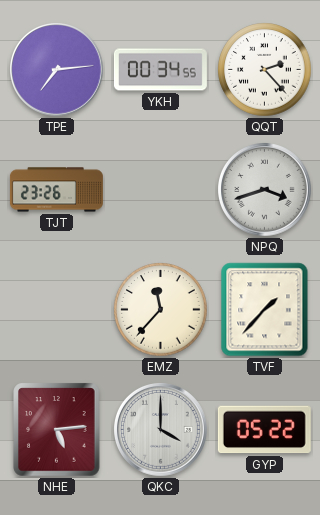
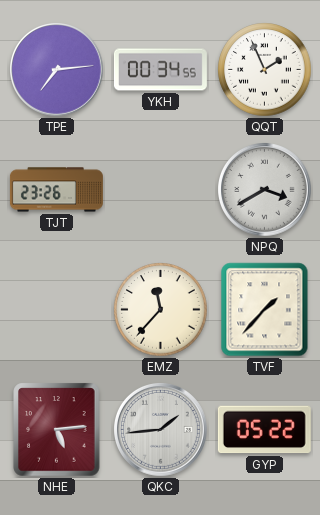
QQT: 2:23 -> 1:56
NPQ: 3:42 -> 3:40
QKC: 4:00 -> 1:44
